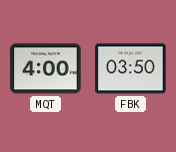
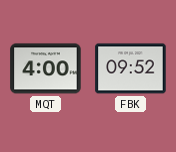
FBK: 03:50 -> 09:52
